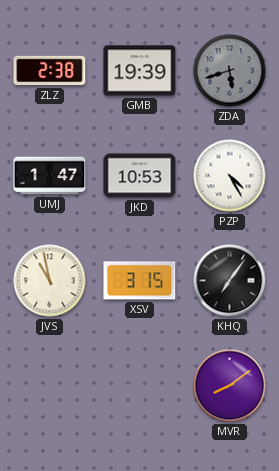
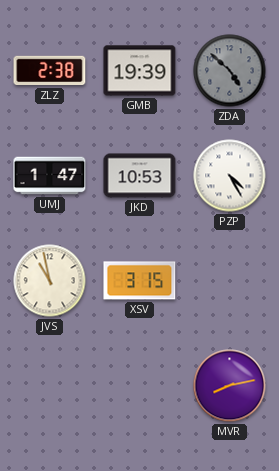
ZDA: 5:42 -> 4:52
KHQ: 7:06 -> none
MVR: 8:09 -> 8:13
